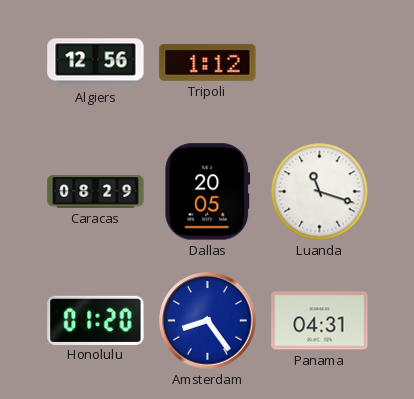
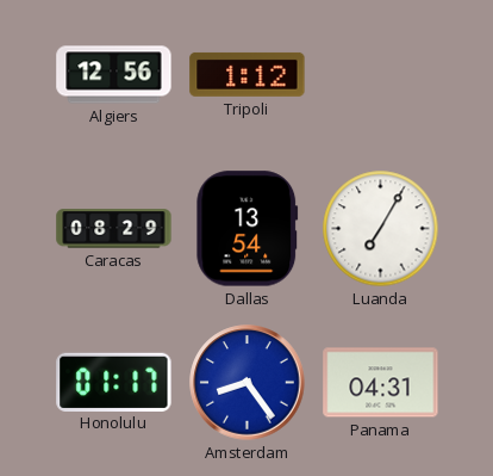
Dallas: 20:05 -> 13:54
Luanda: 11:18 -> 7:05
Honolulu: 01:20 -> 01:17
